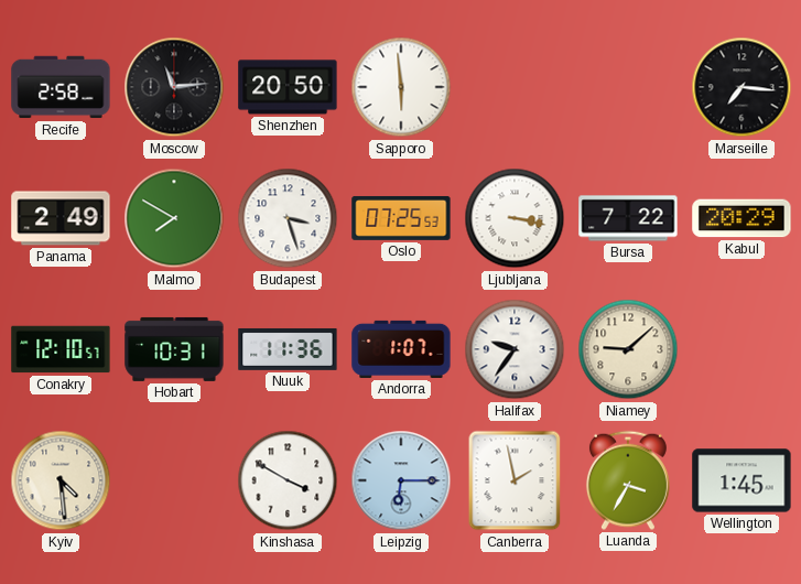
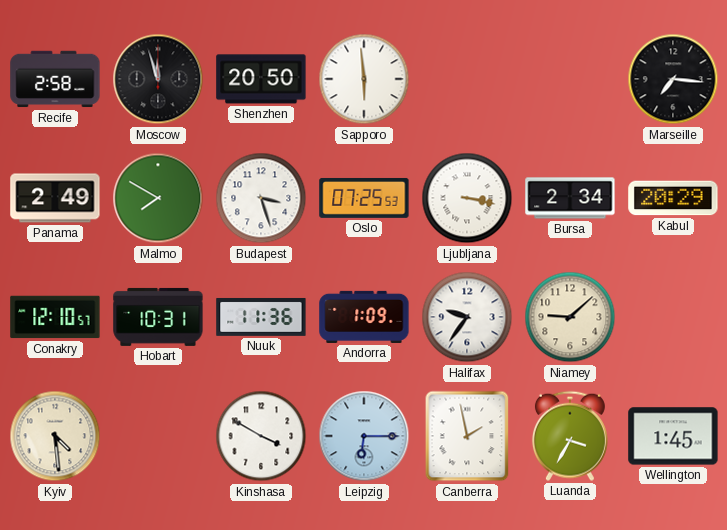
Moscow: 11:14 -> 11:57
Bursa: 7:22 -> 2:34
Andorra: 1:07 -> 1:09
